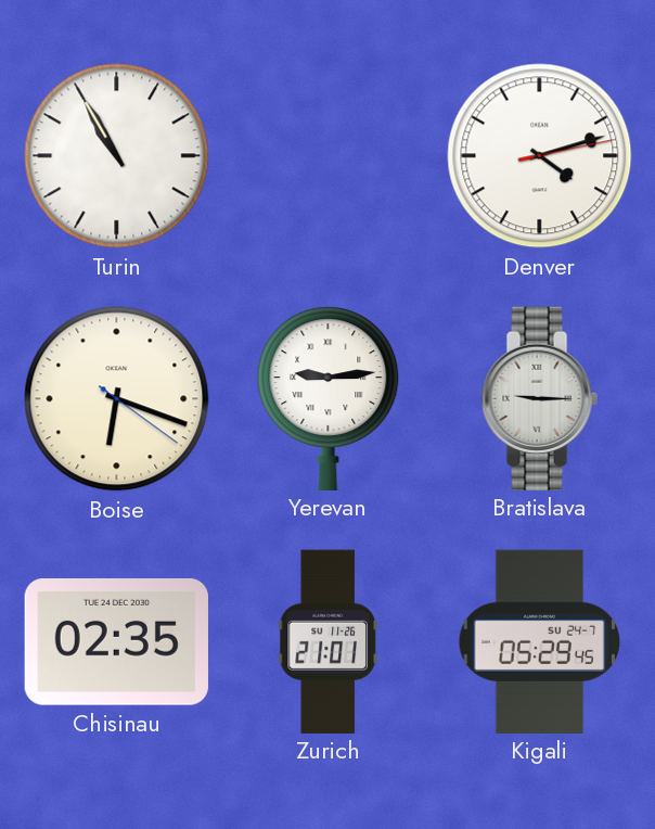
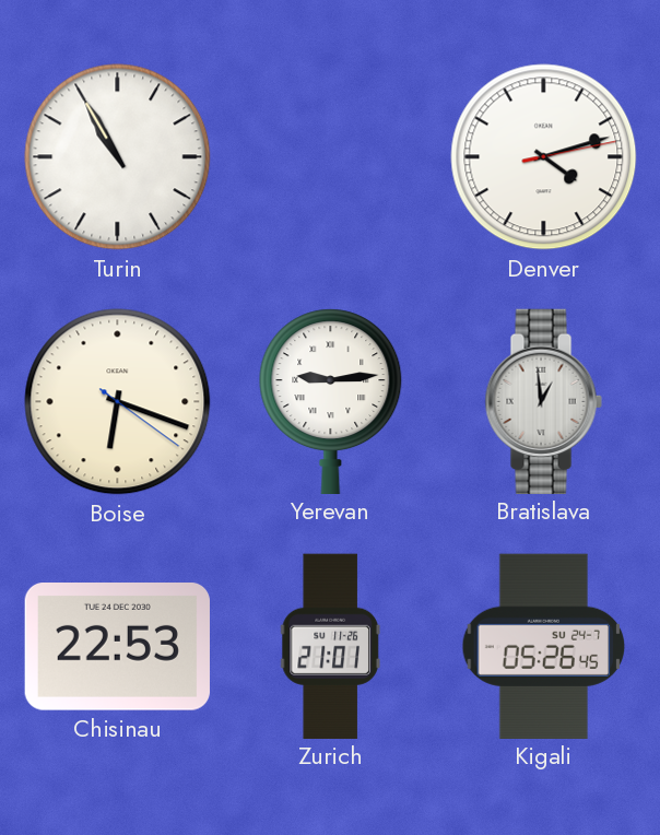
Bratislava: 9:15 -> 12:59
Chisinau: 02:35 -> 22:53
Kigali: 05:29 -> 05:26
